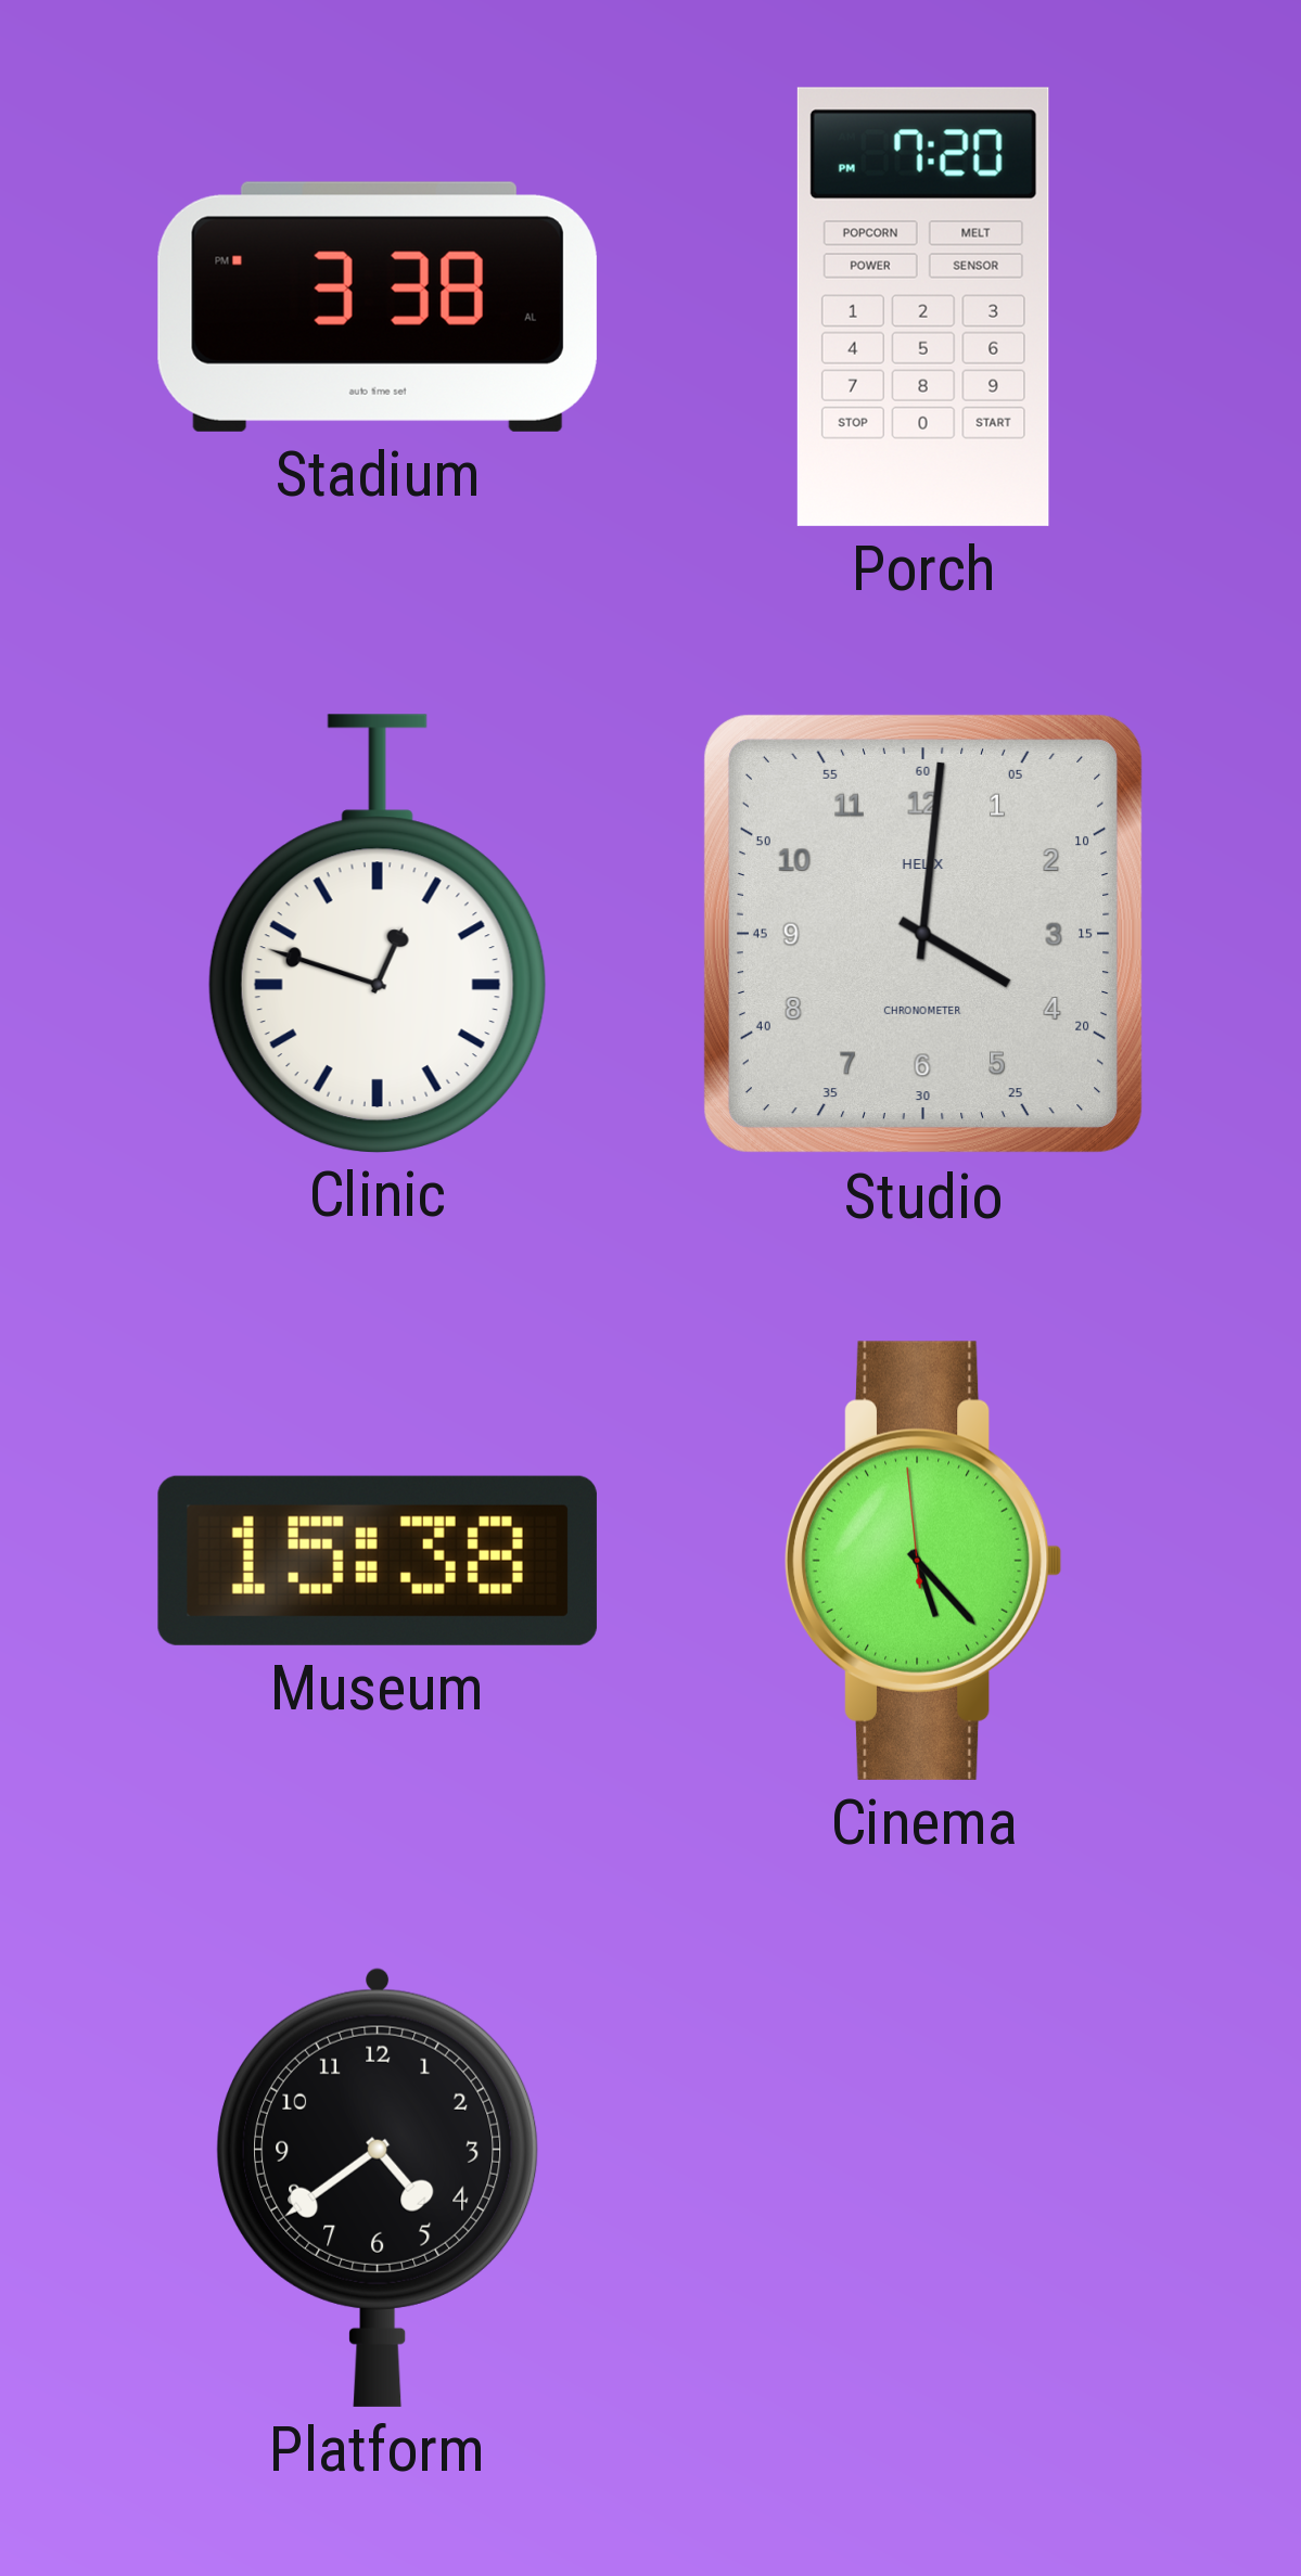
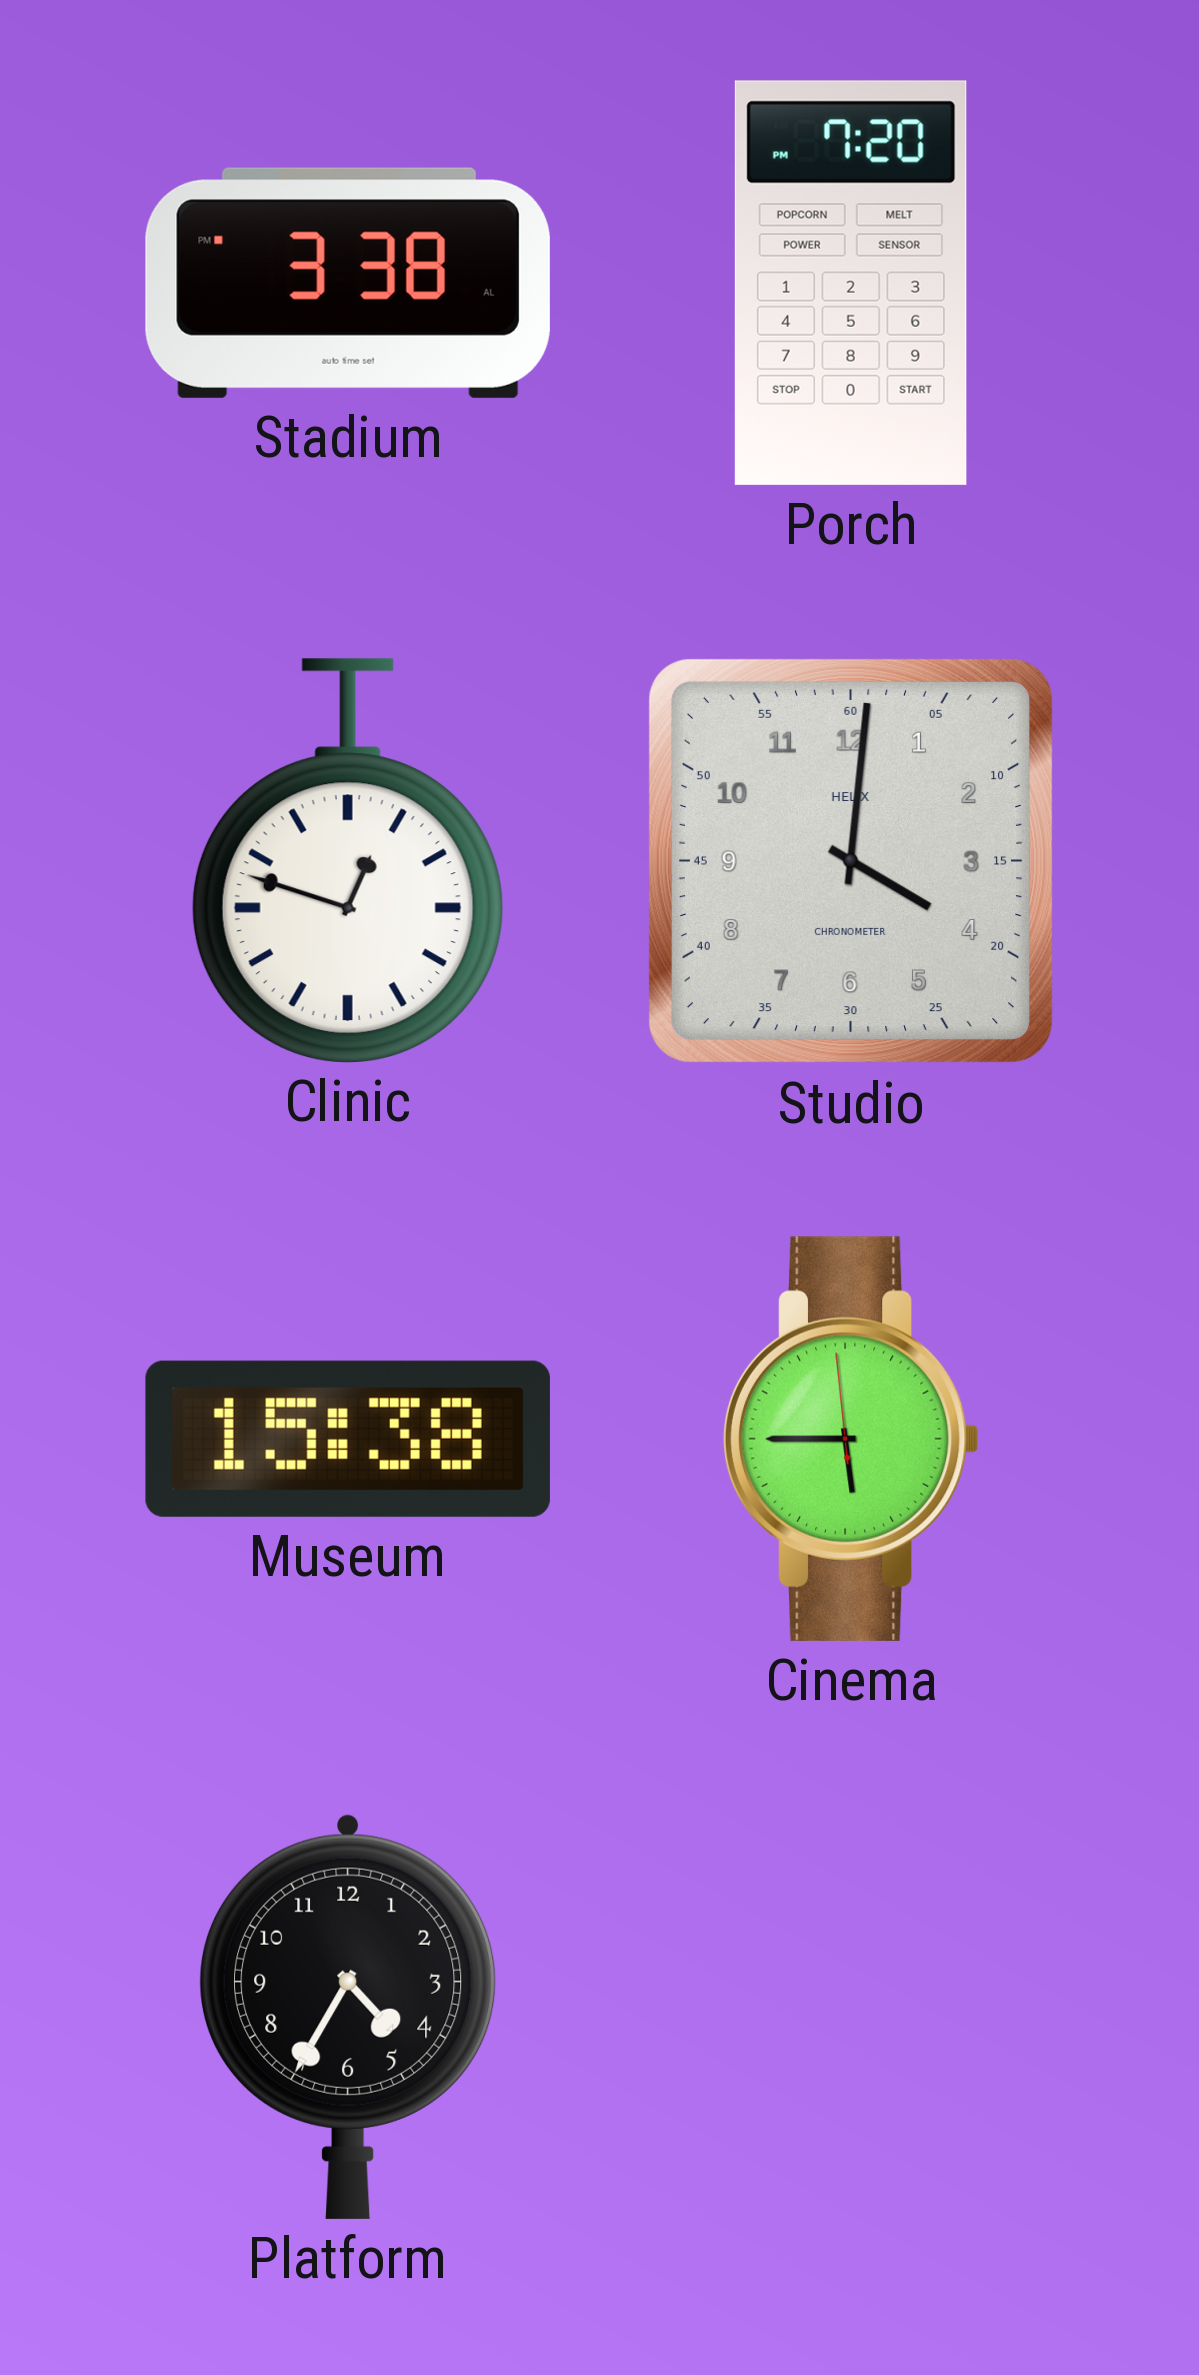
Cinema: 5:22 -> 5:44
Platform: 4:39 -> 4:35
